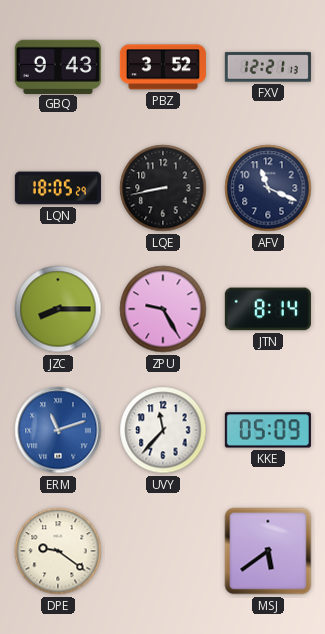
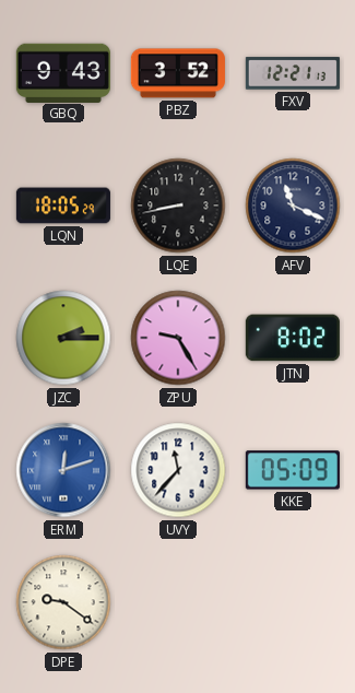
JZC: 8:15 -> 2:15
JTN: 8:14 -> 8:02
ERM: 11:12 -> 12:12
MSJ: 5:39 -> none
